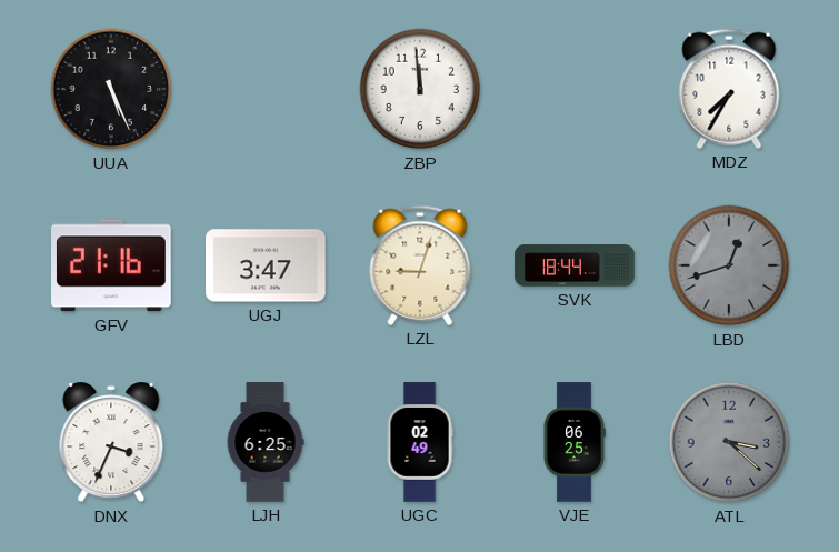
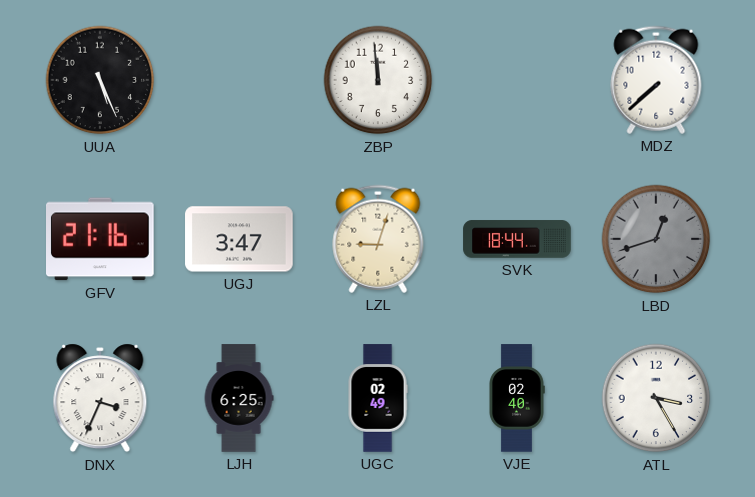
MDZ: 7:35 -> 7:38
VJE: 06:25 -> 02:40
ATL: 3:22 -> 3:25
ATL dial: grey -> white
